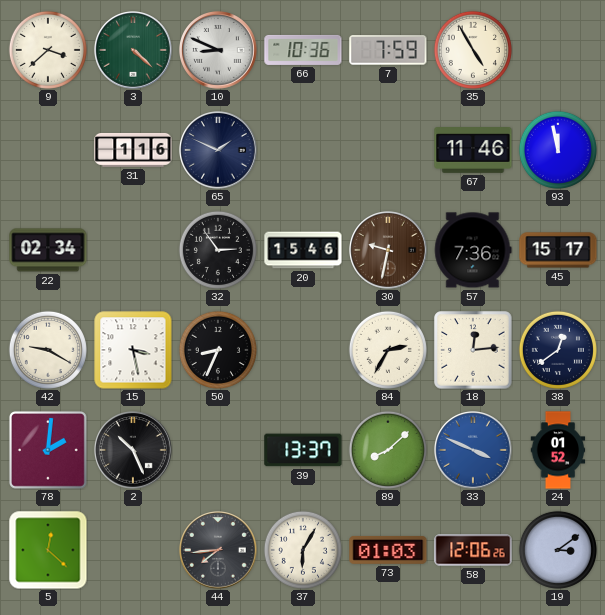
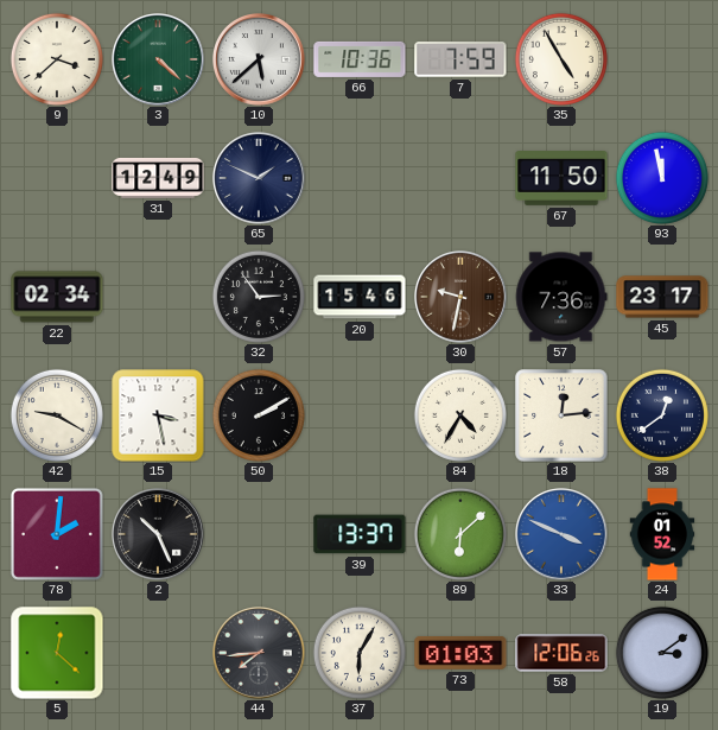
10: 8:49 -> 5:38
31: 1:16 -> 12:49
67: 11:46 -> 11:50
45: 15:17 -> 23:17
50: 8:34 -> 2:10
84: 2:35 -> 4:35
89: 8:08 -> 6:08
